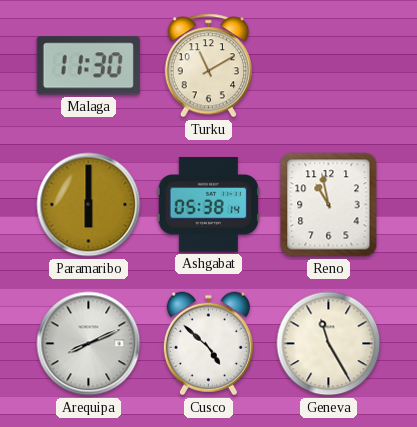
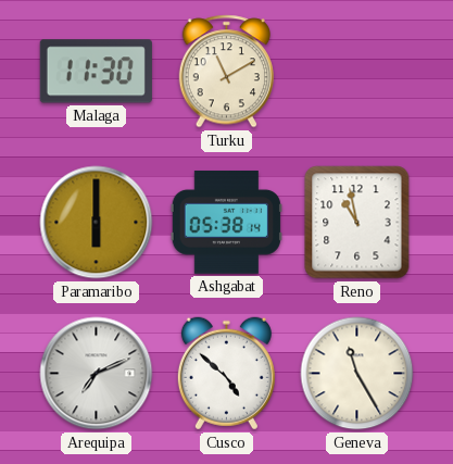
Arequipa: 8:11 -> 7:11
